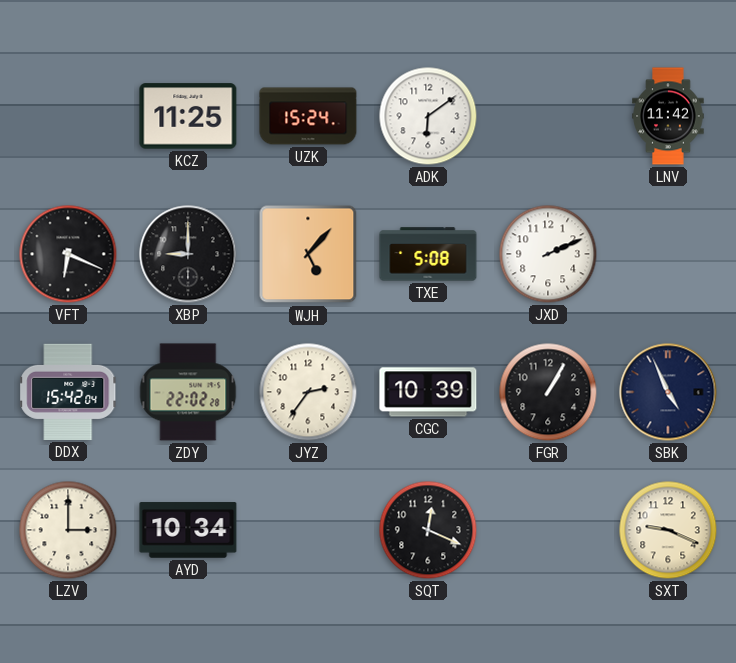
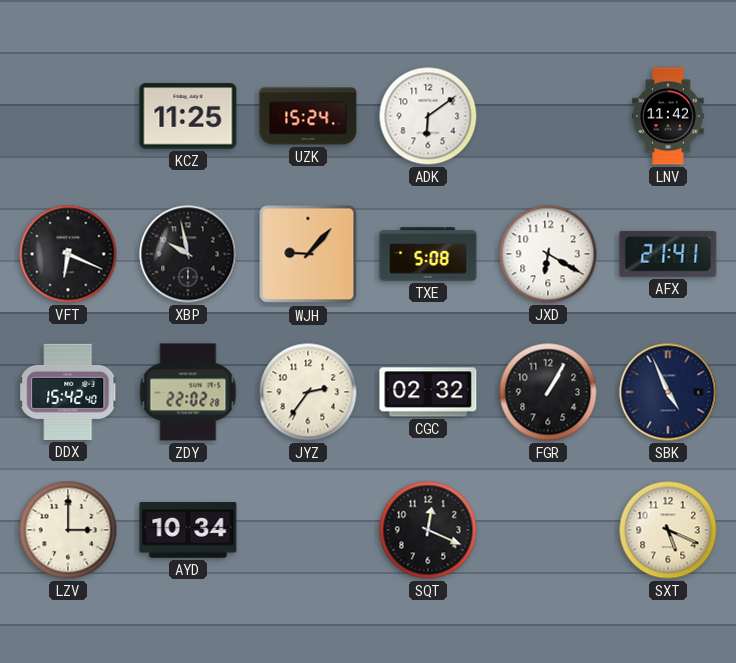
XBP: 9:00 -> 9:58
WJH: 5:07 -> 9:07
JXD: 2:11 -> 6:20
AFX: none -> 21:41
DDX: 15:42:04 -> 15:42:40
CGC: 10:39 -> 02:32
SXT: 9:19 -> 5:19
